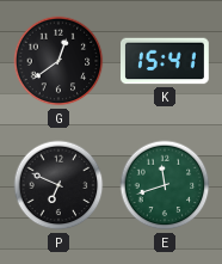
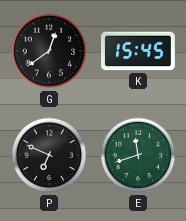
K: 15:41 -> 15:45
